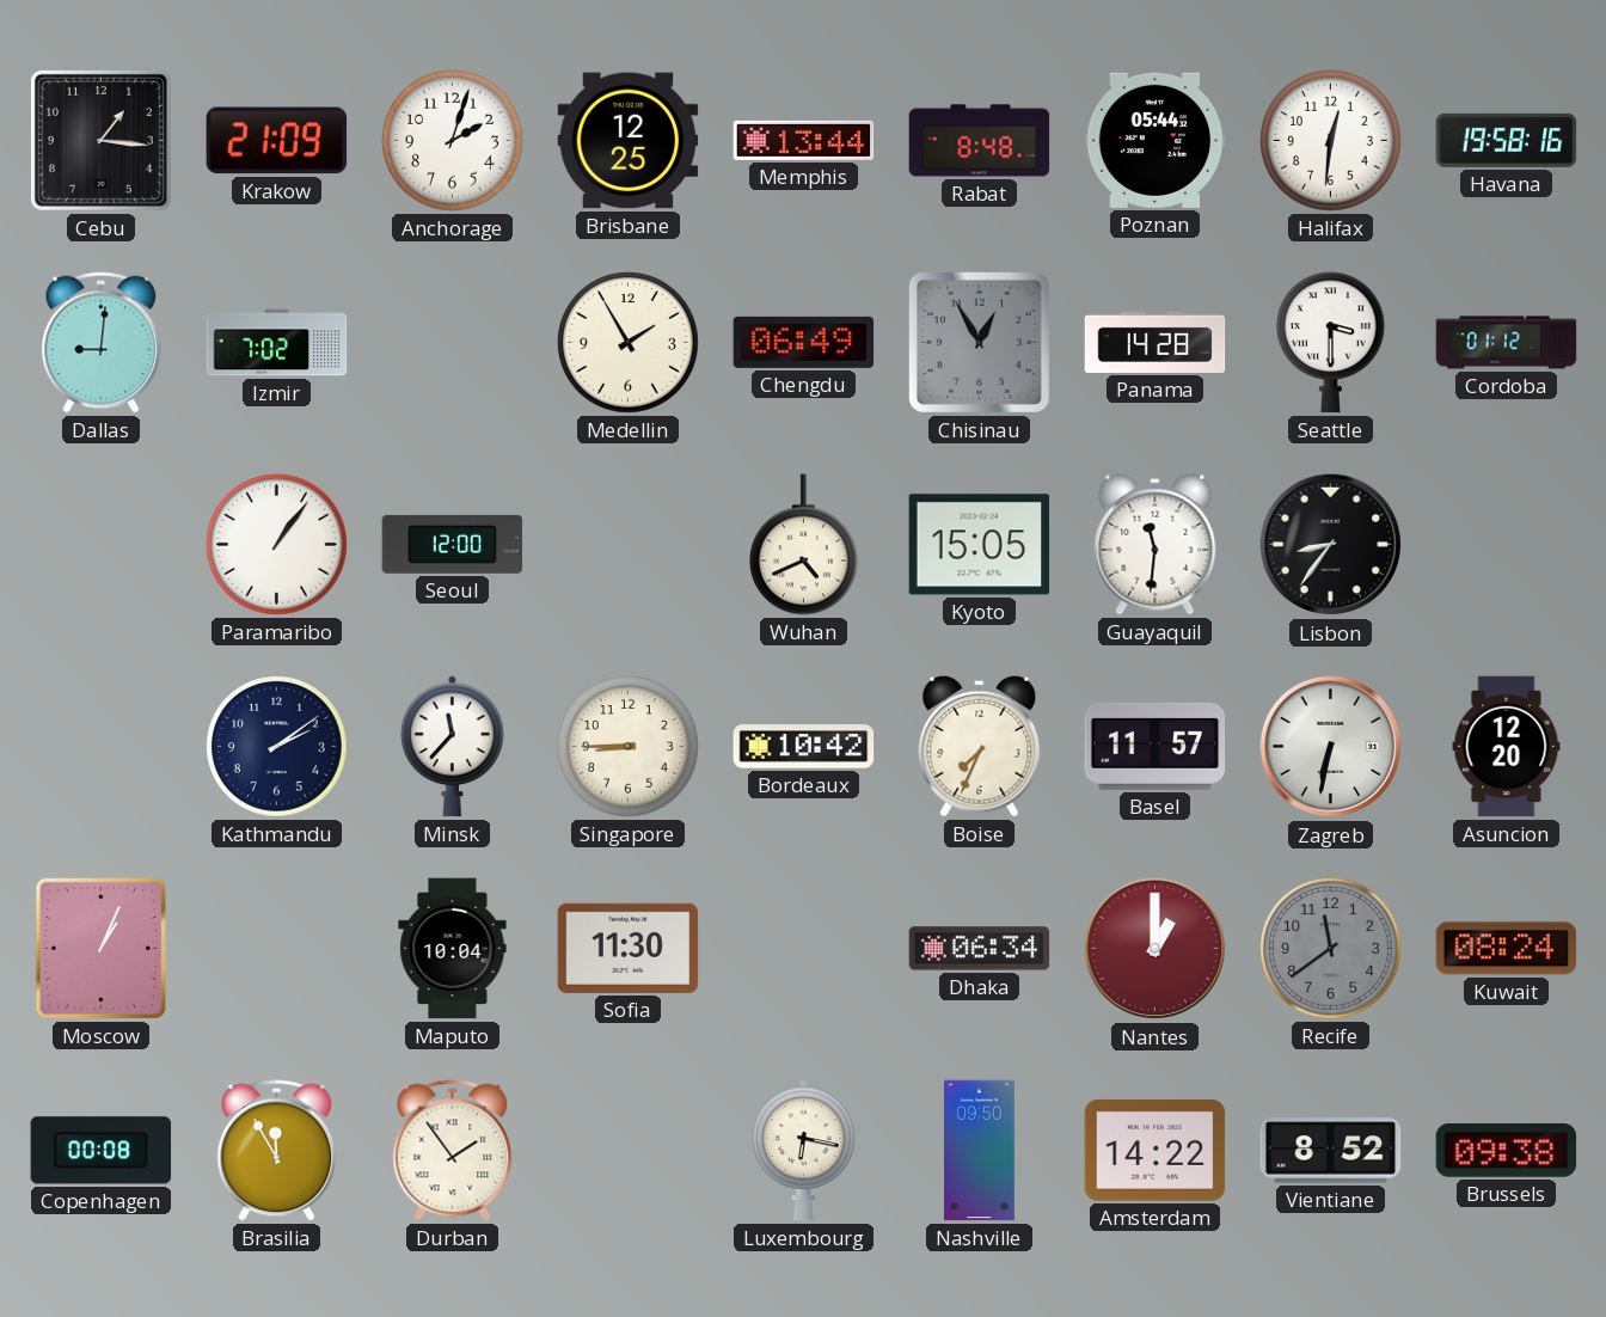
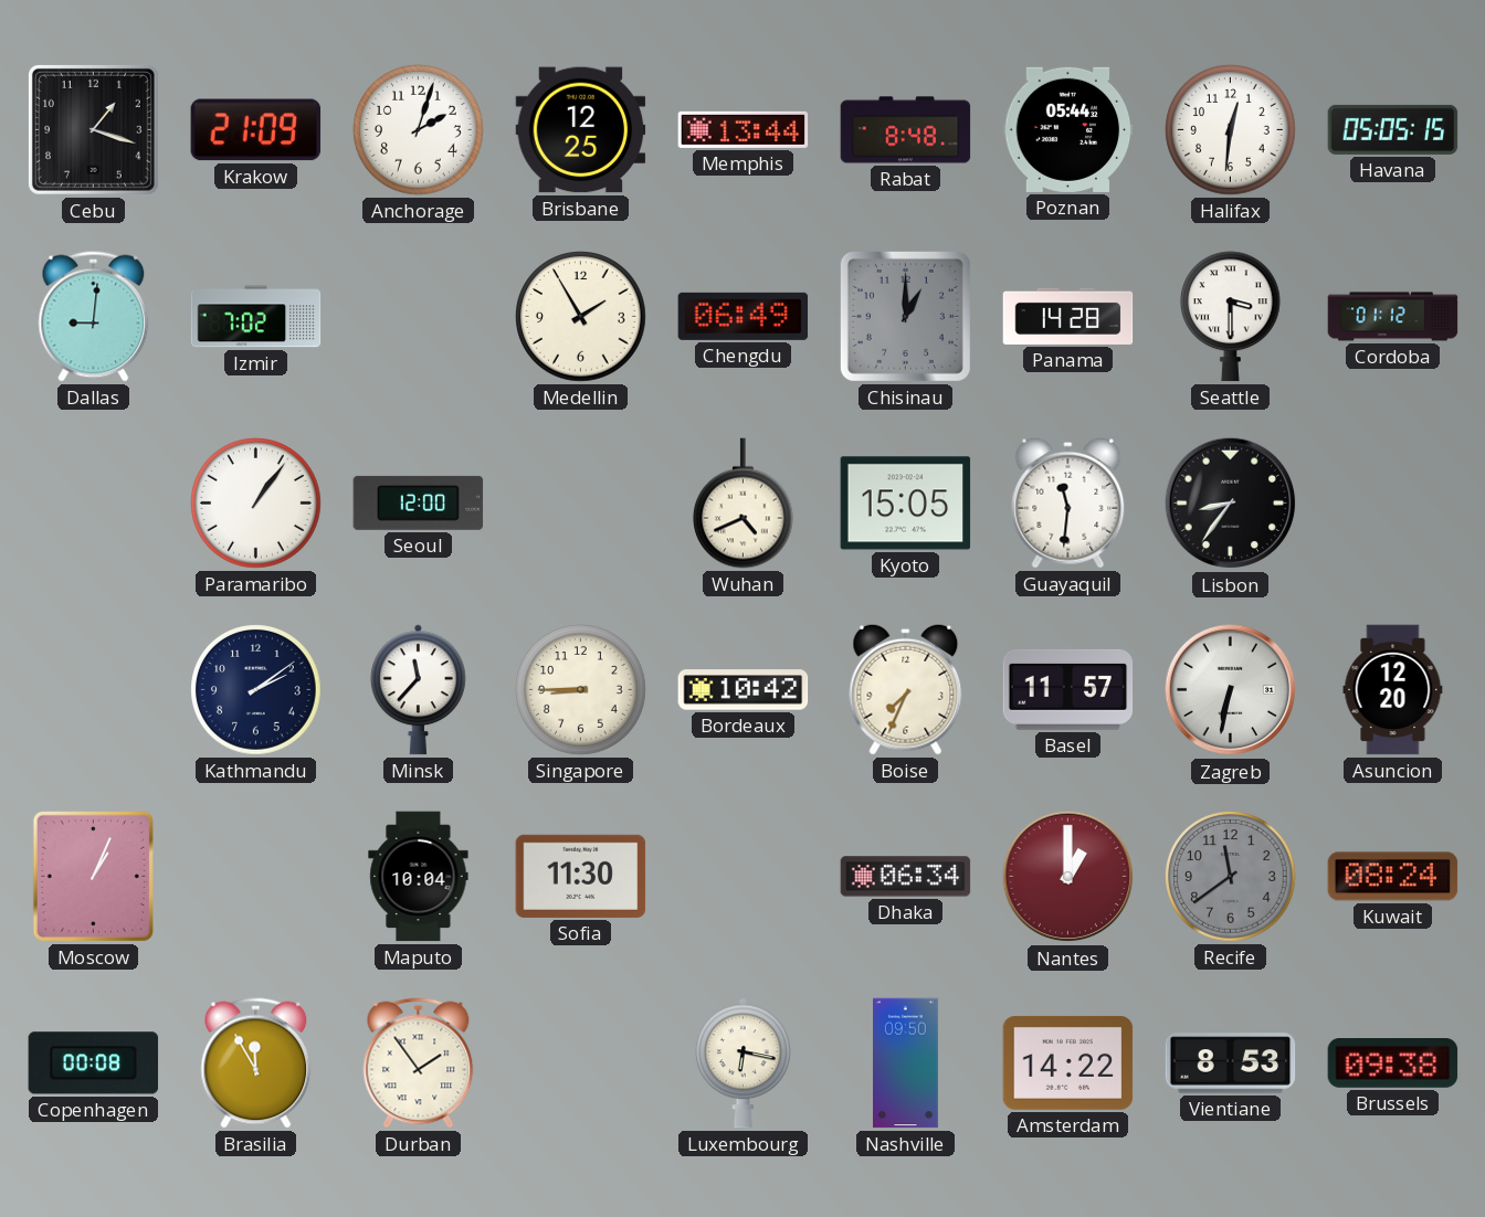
Cebu: 1:16 -> 1:18
Havana: 19:58 -> 05:05
Chisinau: 12:55 -> 1:00
Vientiane: 8:52 -> 8:53
